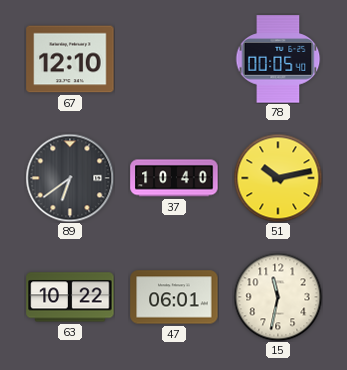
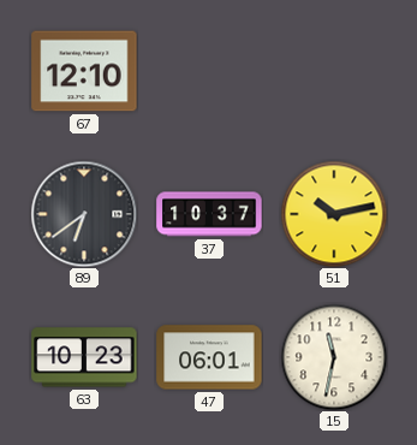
78: 00:05 -> none
37: 10:40 -> 10:37
63: 10:22 -> 10:23
